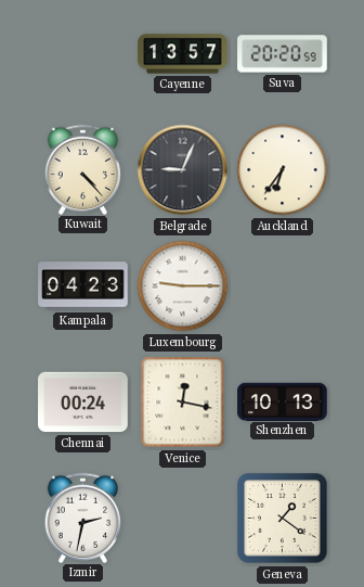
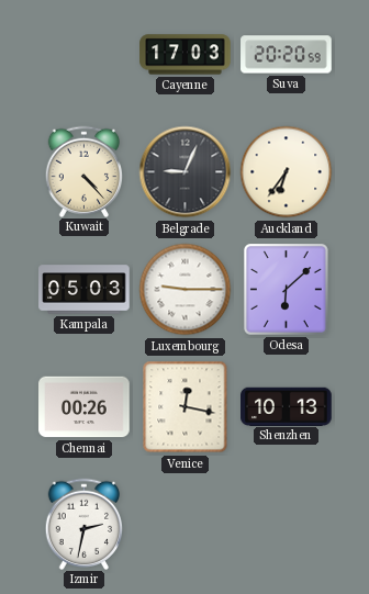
Cayenne: 13:57 -> 17:03
Kampala: 04:23 -> 05:03
Odesa: none -> 6:08
Chennai: 00:24 -> 00:26
Geneva: 1:21 -> none
